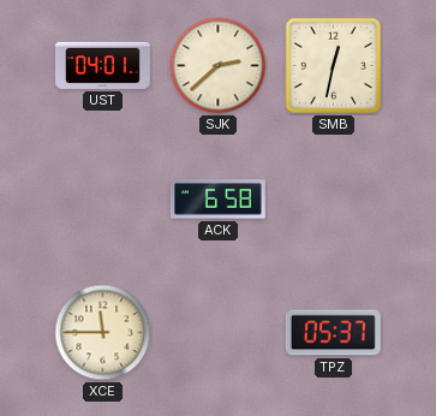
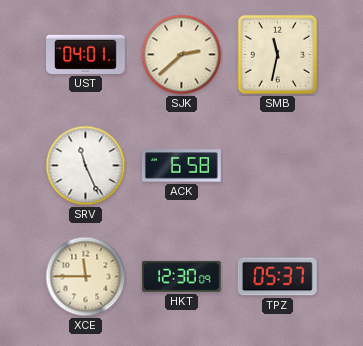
SMB: 12:32 -> 11:32
SRV: none -> 11:26
HKT: none -> 12:30
